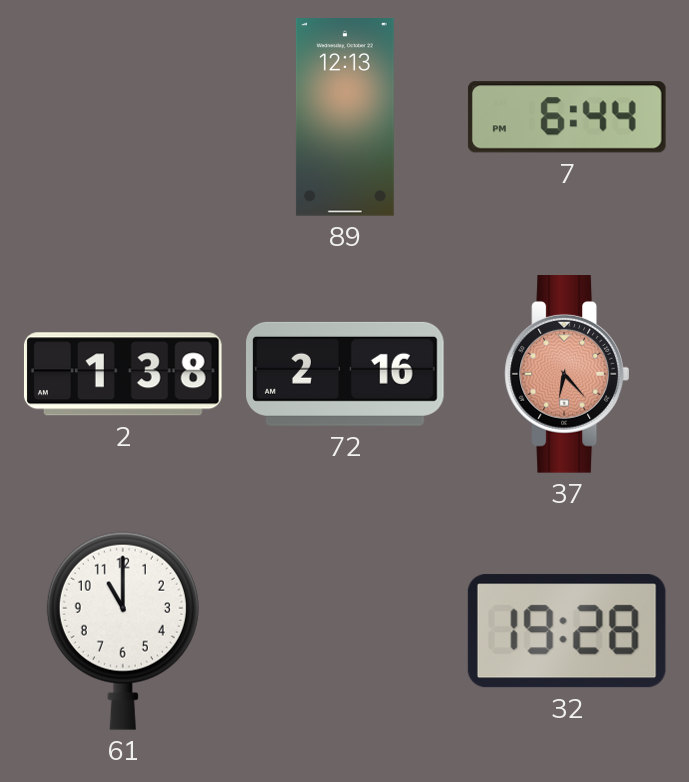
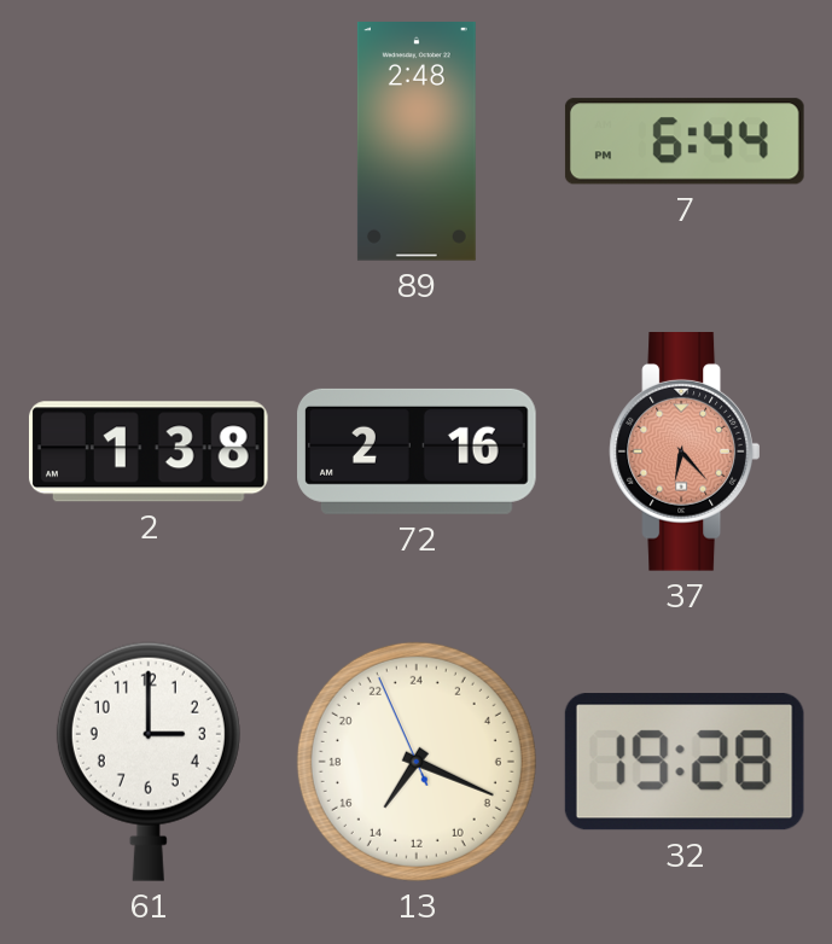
89: 12:13 -> 2:48
61: 11:00 -> 3:00
13: none -> 14:18
